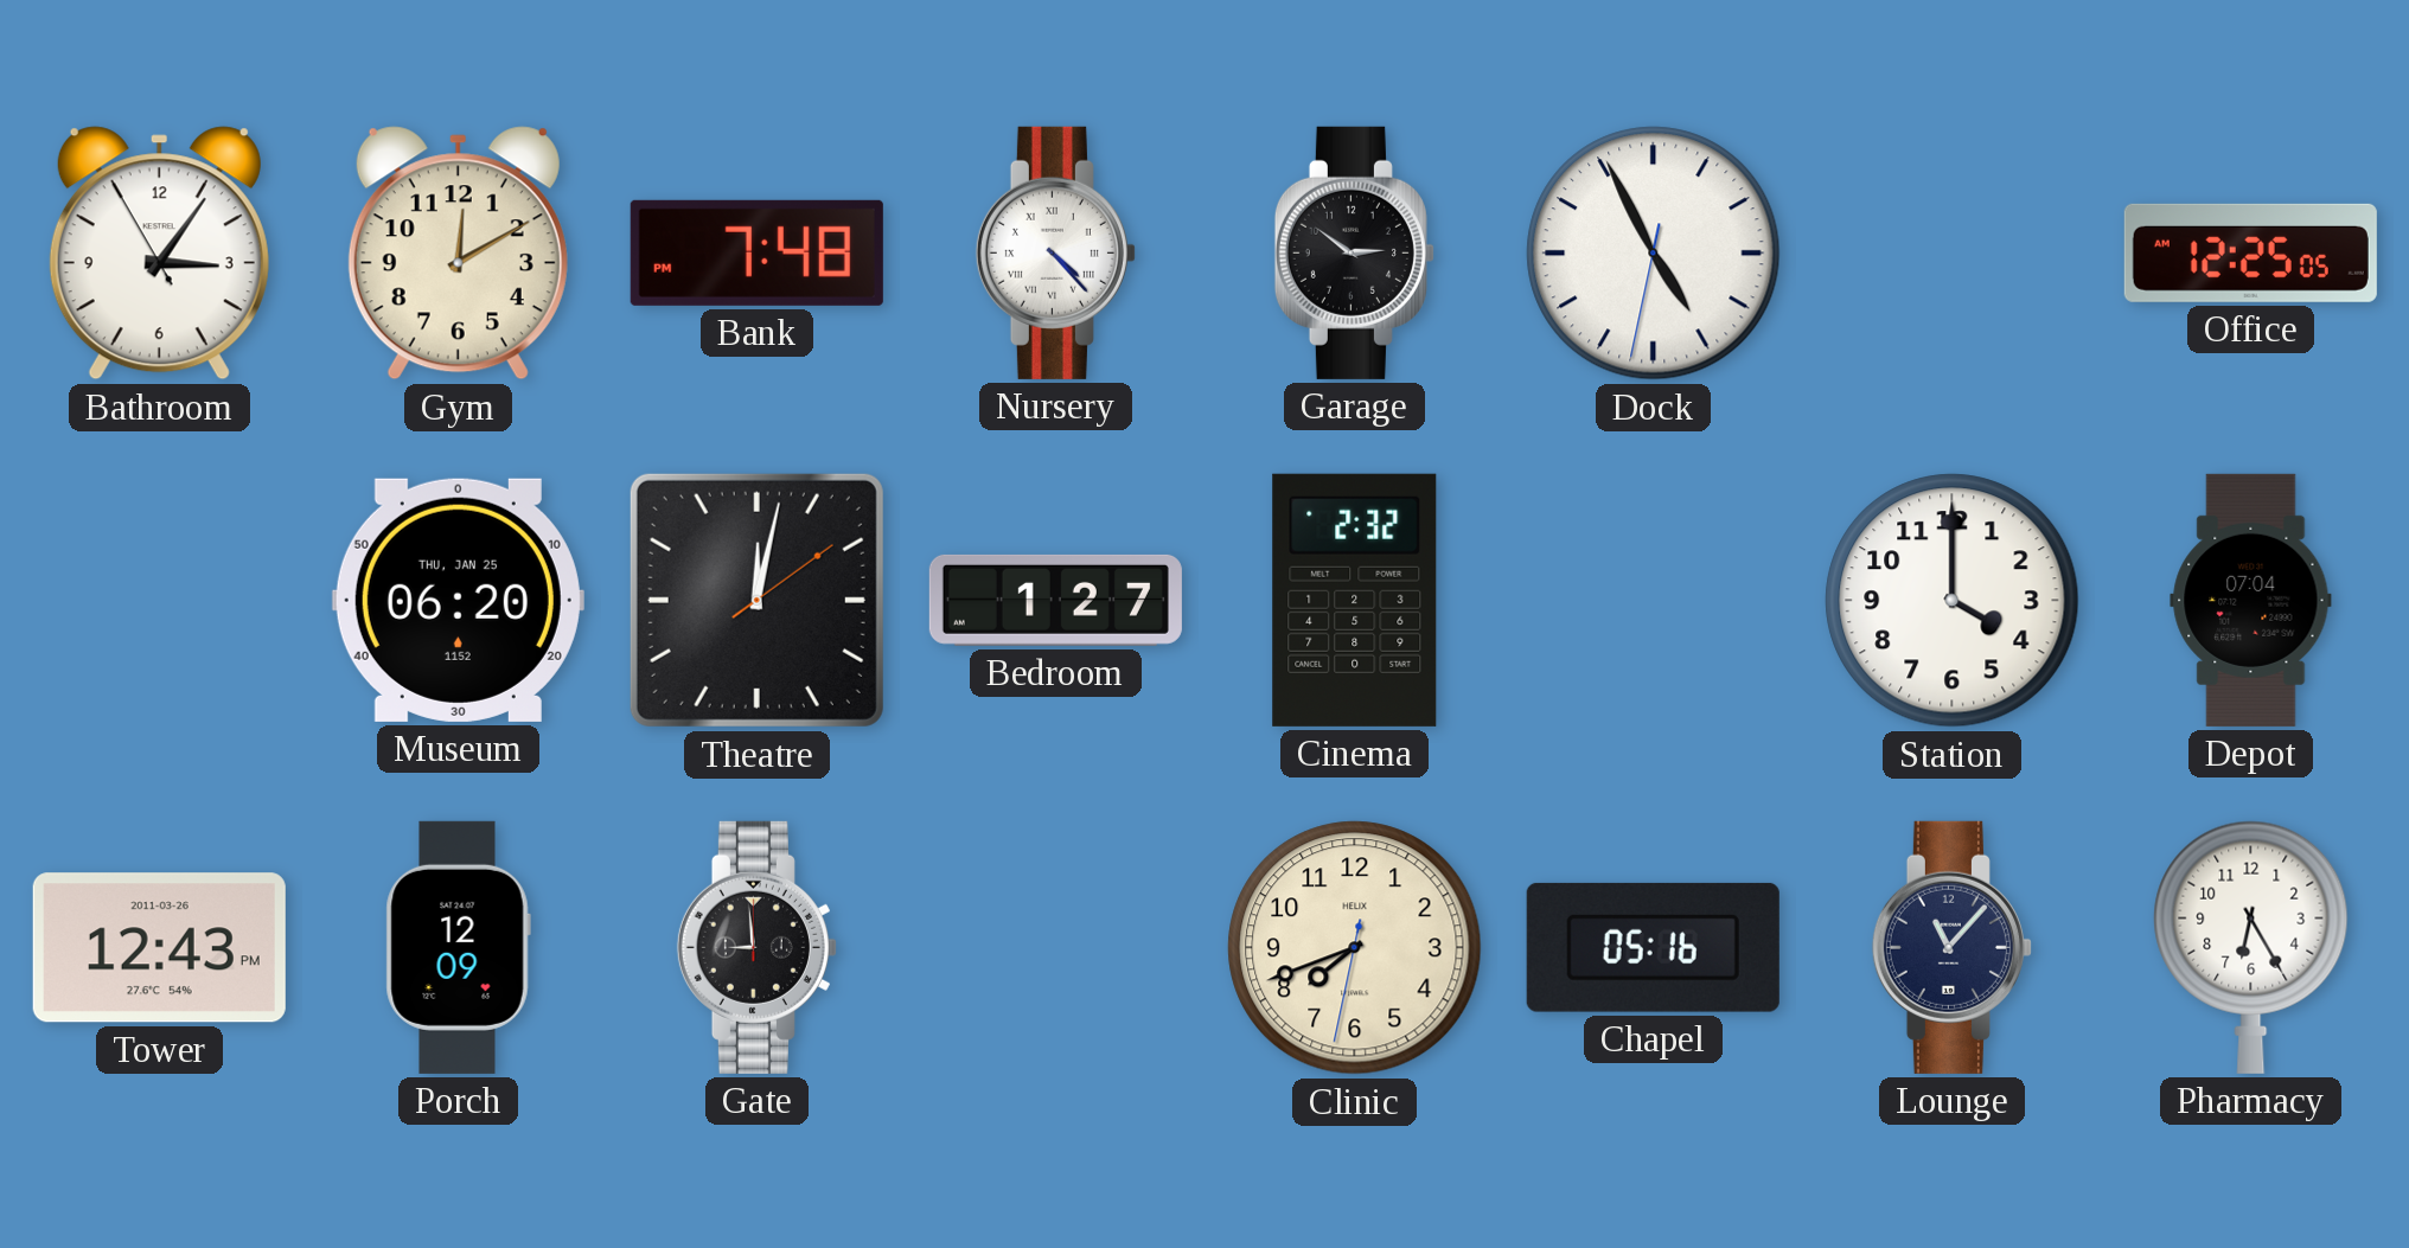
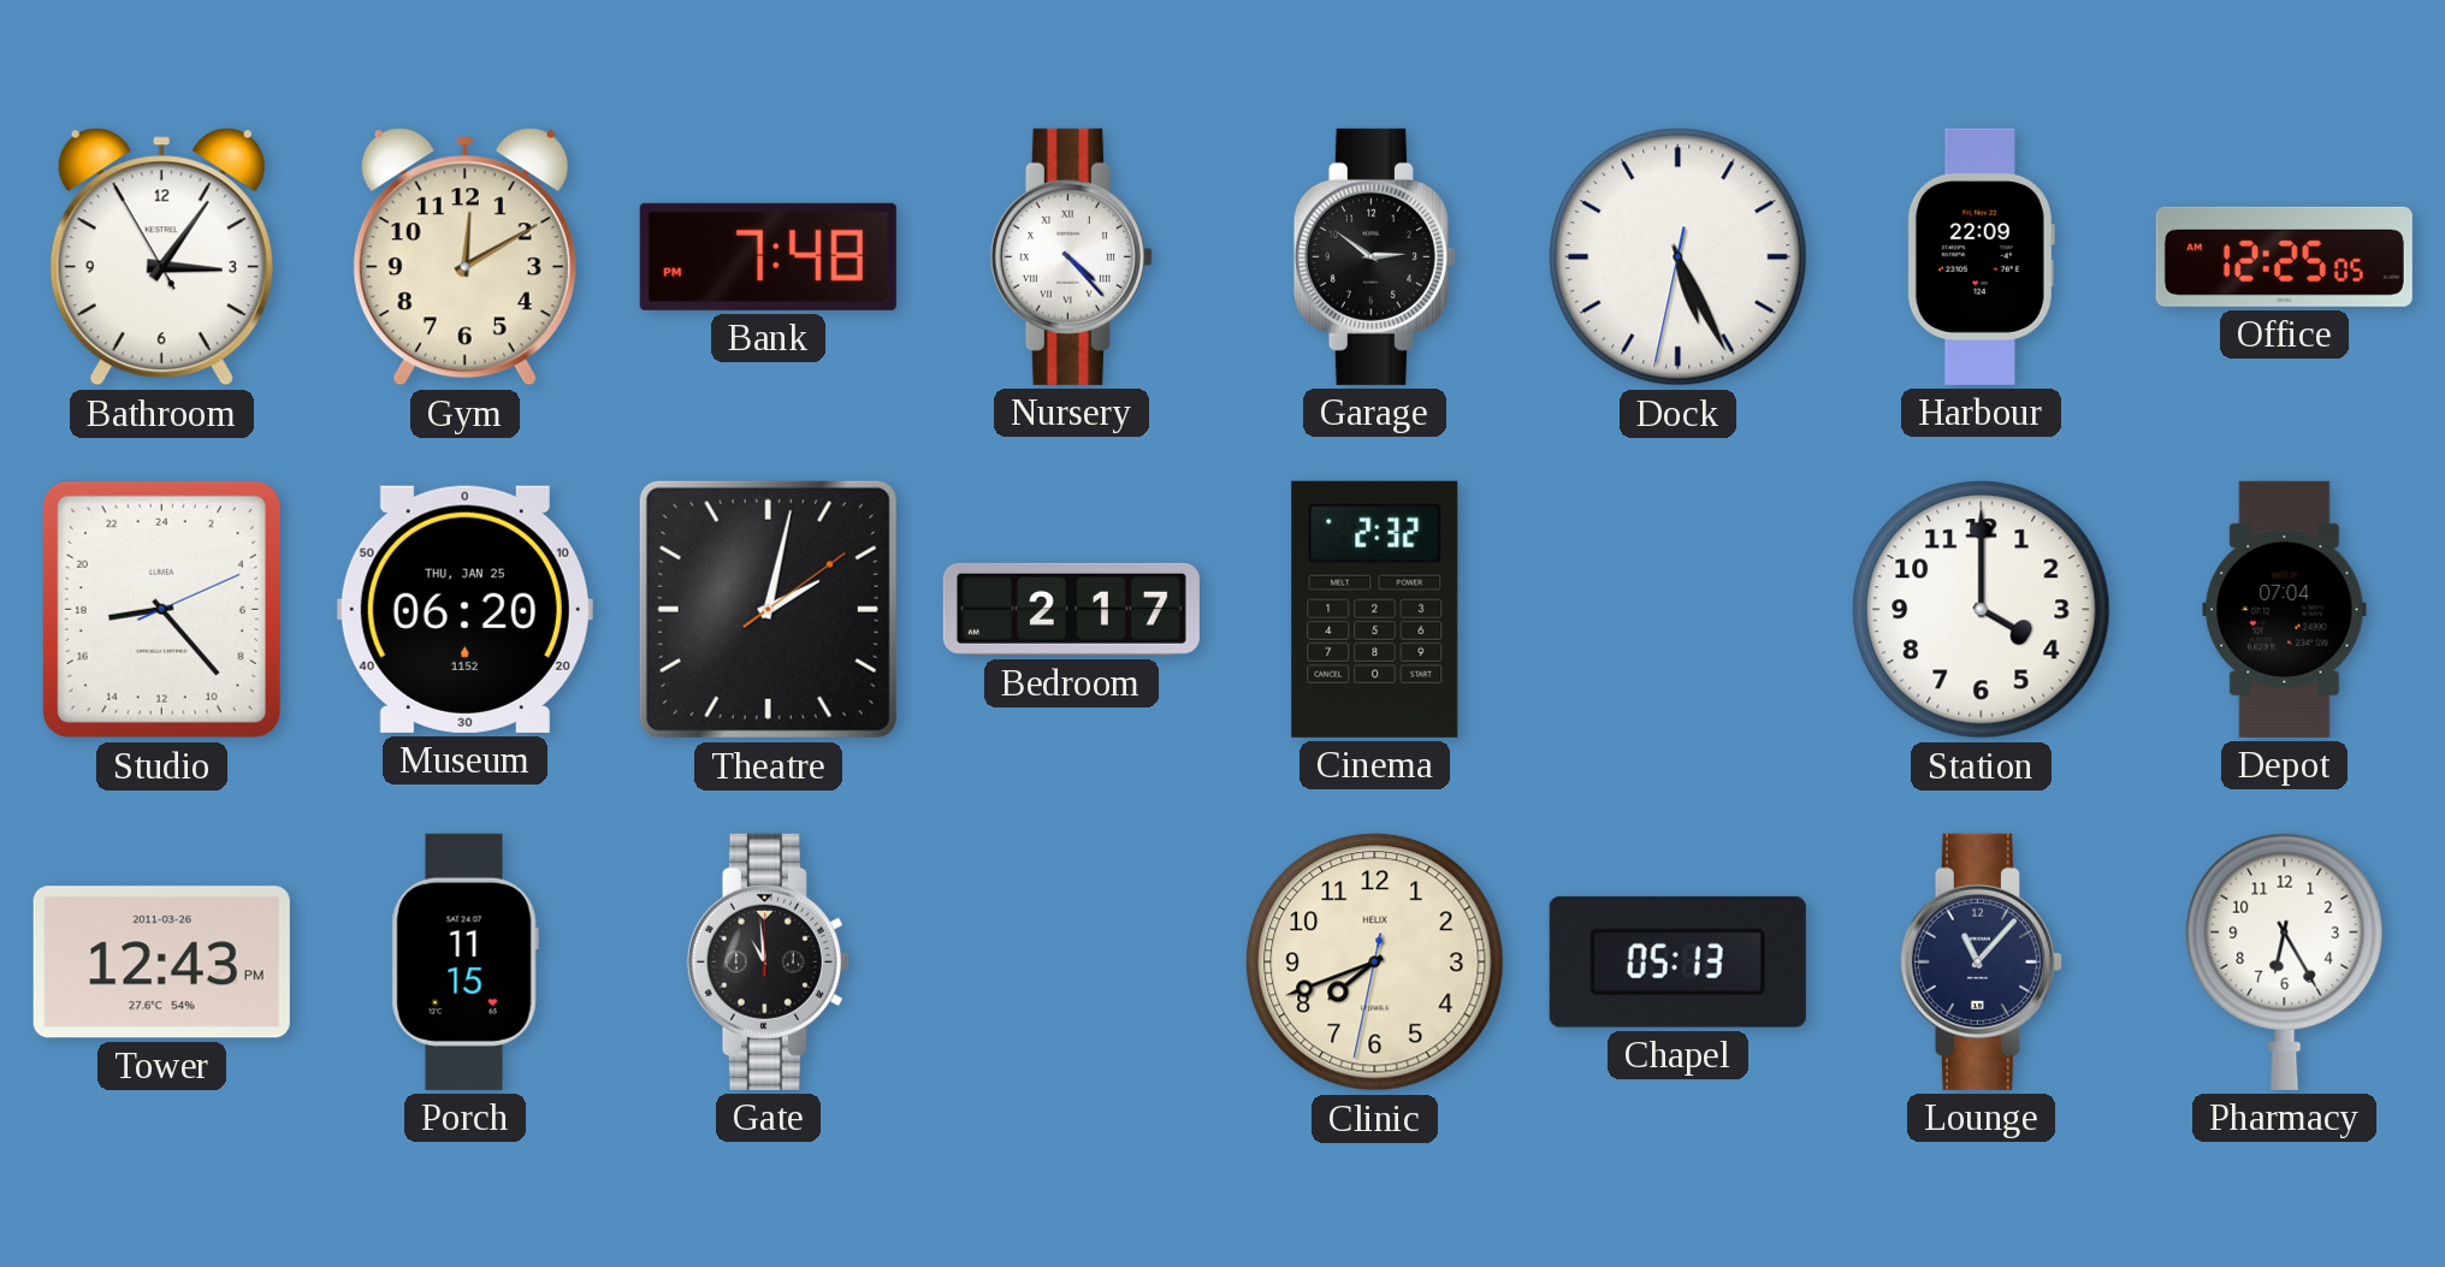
Dock: 4:55 -> 5:25
Harbour: none -> 22:09
Studio: none -> 17:23
Theatre: 12:02 -> 2:02
Bedroom: 1:27 -> 2:17
Porch: 12:09 -> 11:15
Gate: 8:59 -> 10:59
Chapel: 05:16 -> 05:13
